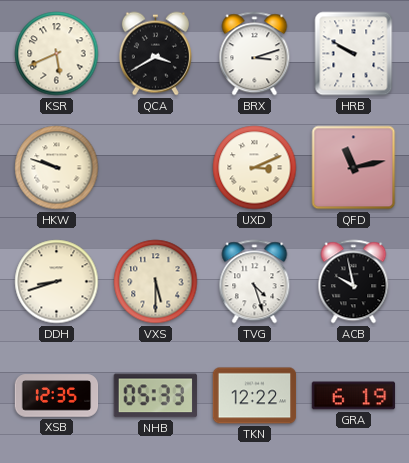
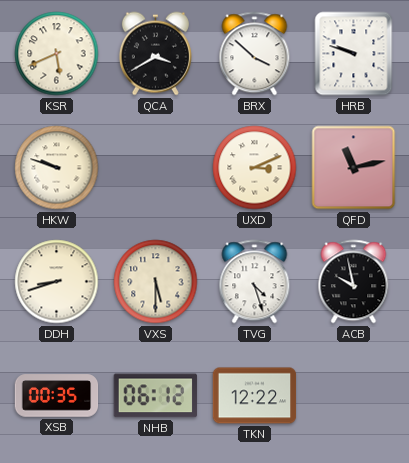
BRX: 3:12 -> 3:52
HRB: 9:50 -> 9:48
XSB: 12:35 -> 00:35
NHB: 05:33 -> 06:12
GRA: 6:19 -> none
